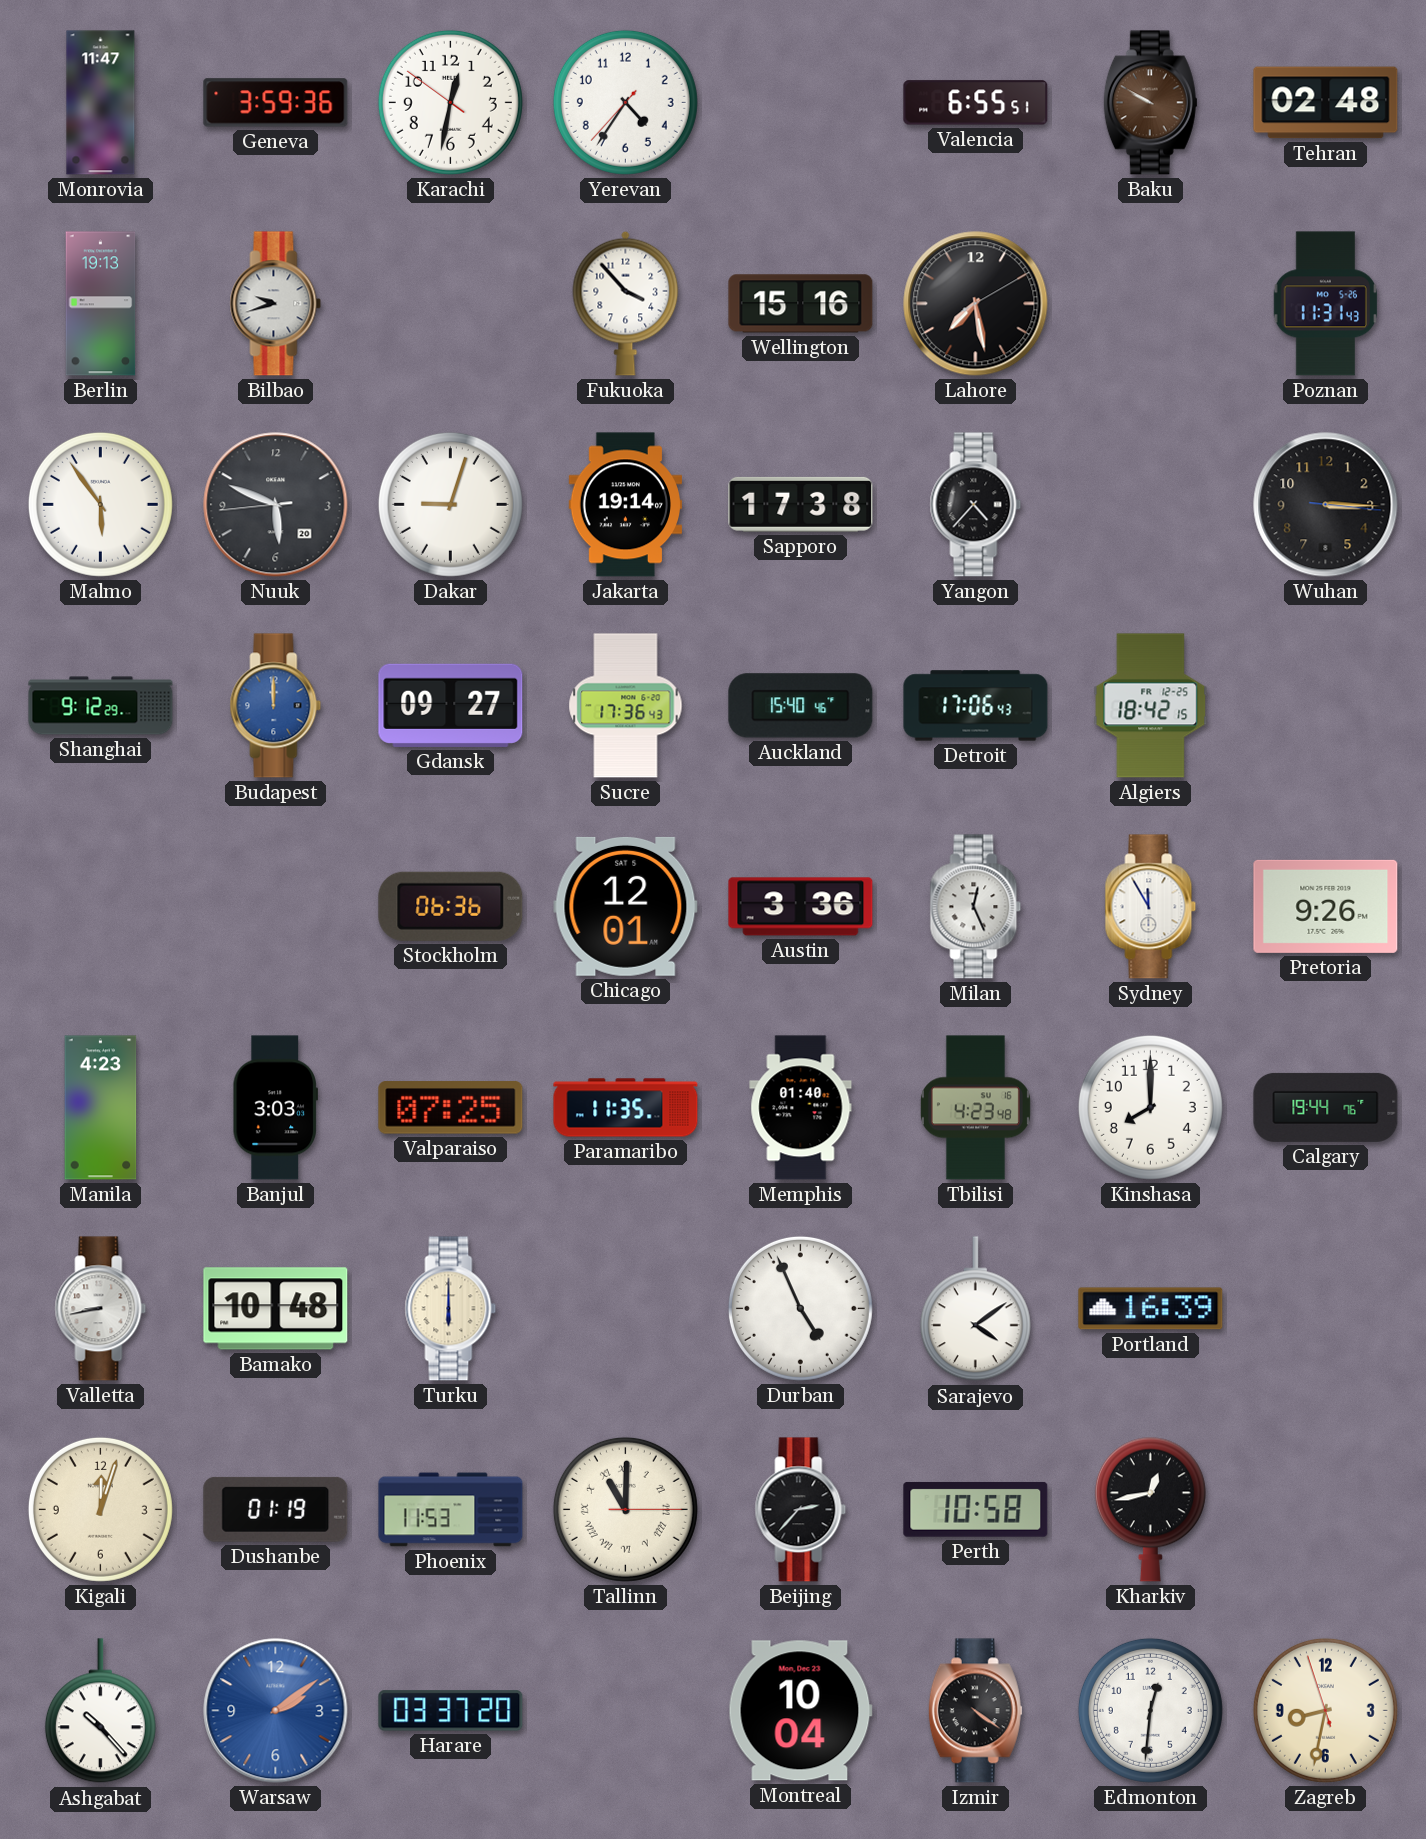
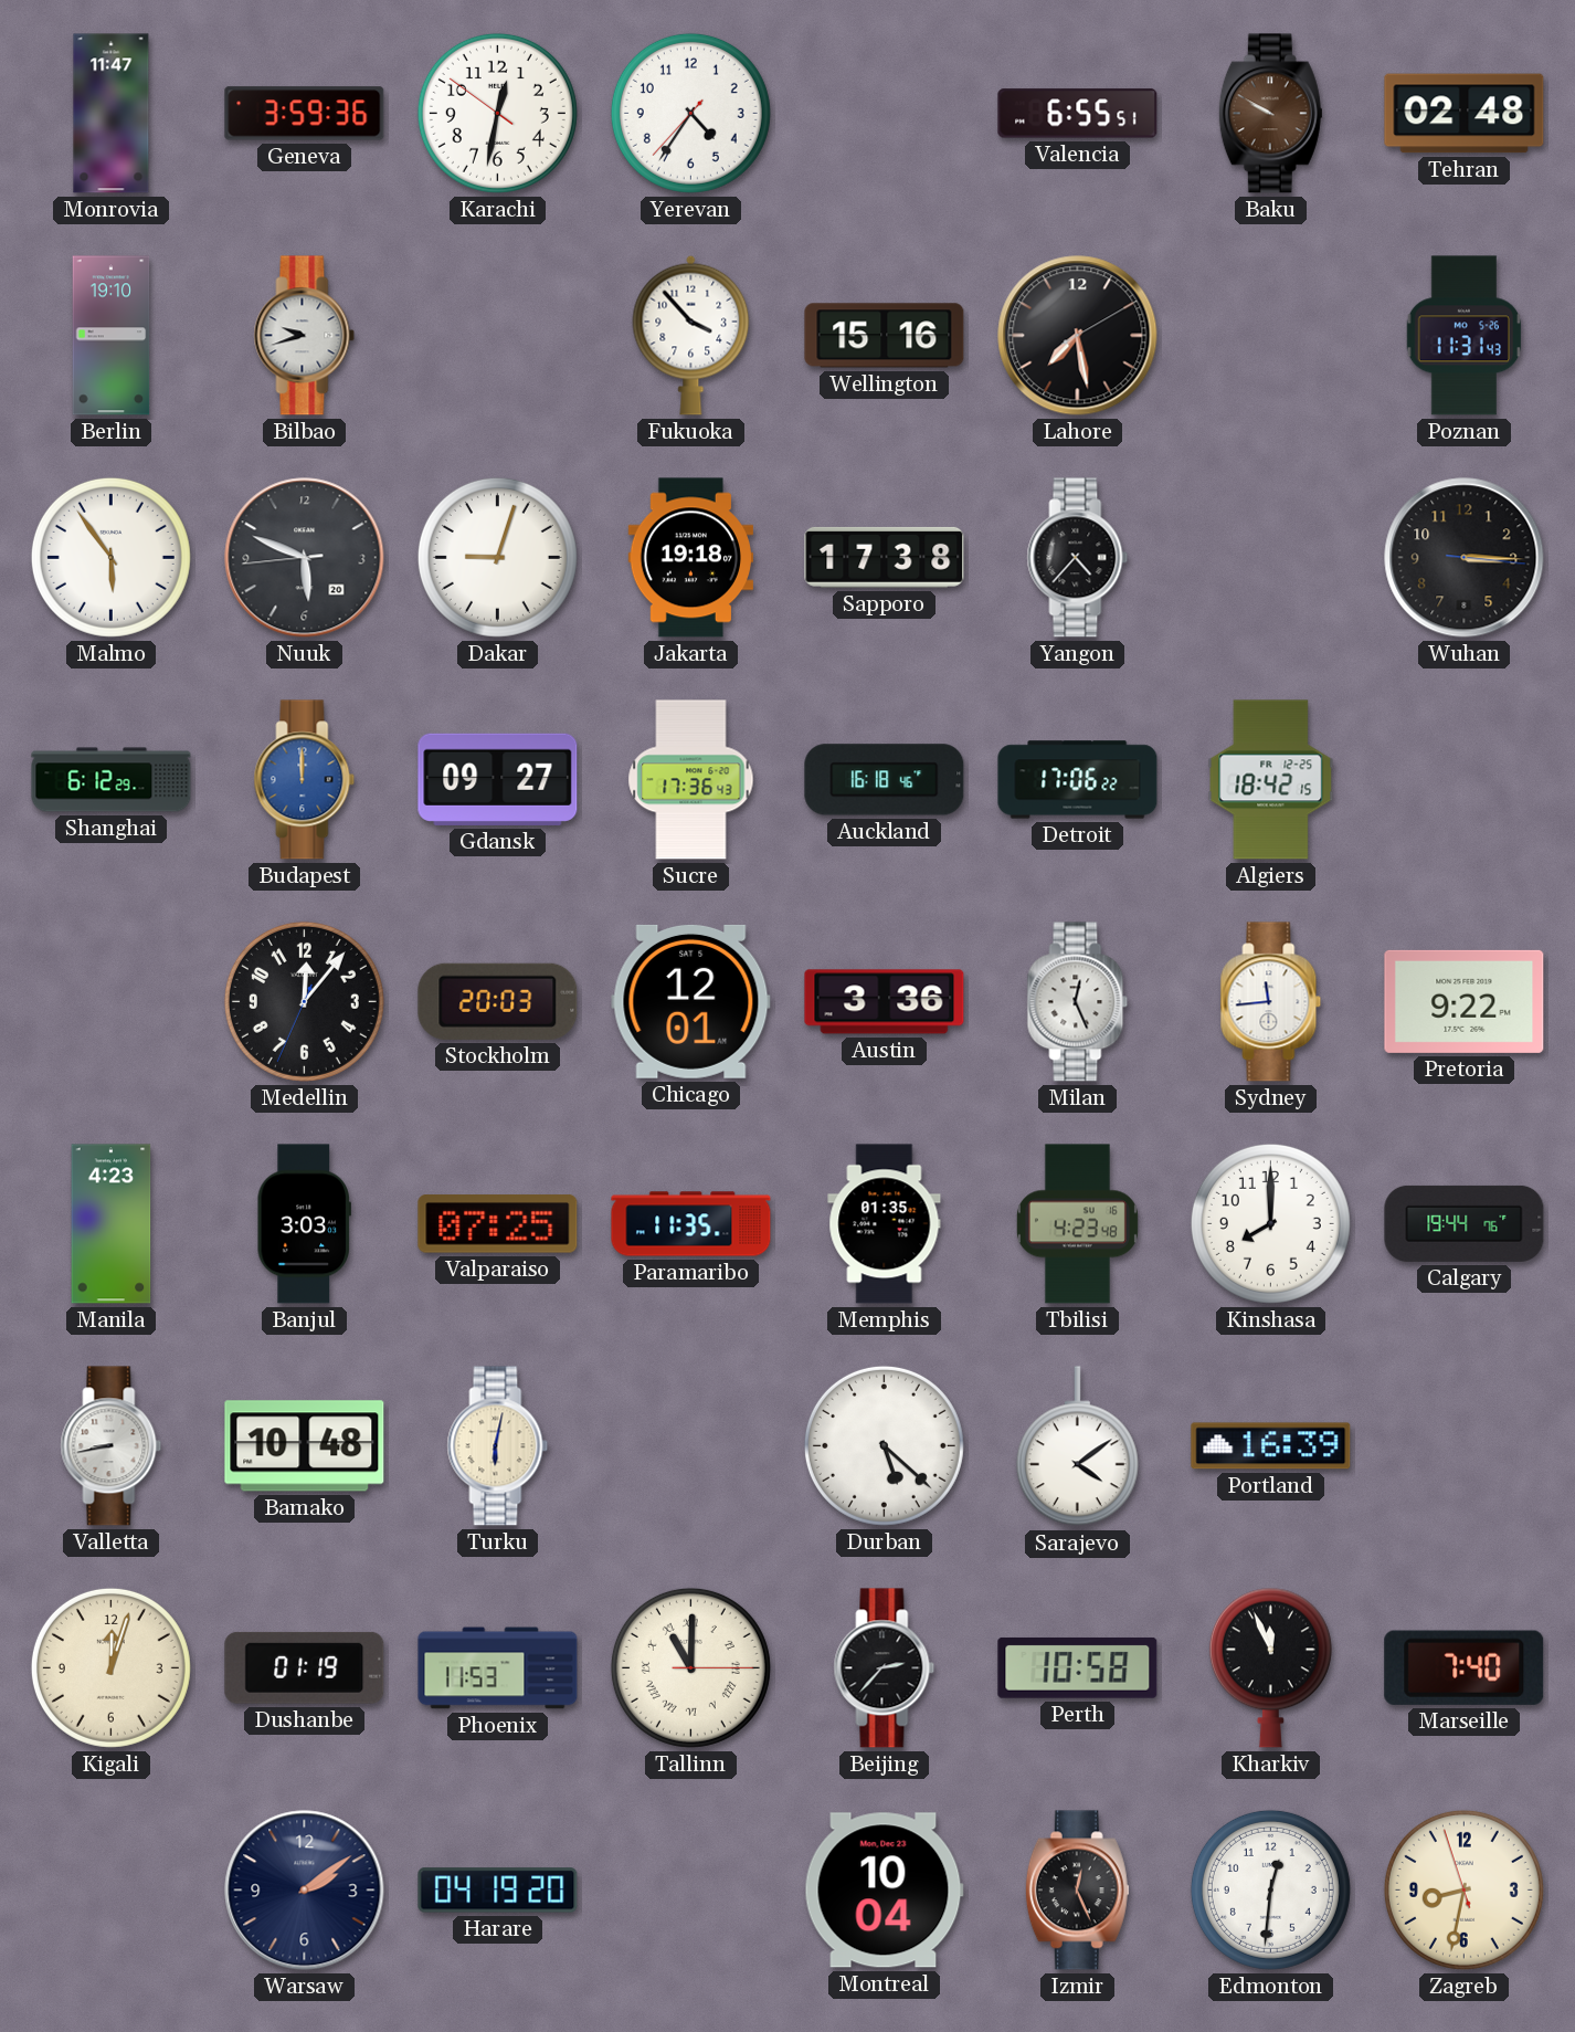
Berlin: 19:13 -> 19:10
Jakarta: 19:14 -> 19:18
Shanghai: 9:12 -> 6:12
Auckland: 15:40 -> 16:18
Detroit: 17:06:43 -> 17:06:22
Medellin: none -> 12:06
Stockholm: 06:36 -> 20:03
Sydney: 11:55 -> 11:44
Pretoria: 9:26 -> 9:22
Memphis: 01:40 -> 01:35
Turku: 6:00 -> 6:02
Durban: 4:56 -> 5:22
Kharkiv: 12:43 -> 11:56
Marseille: none -> 7:40
Ashgabat: 10:23 -> none
Warsaw dial: blue -> navy
Harare: 03:37 -> 04:19
Izmir: 4:21 -> 12:26
